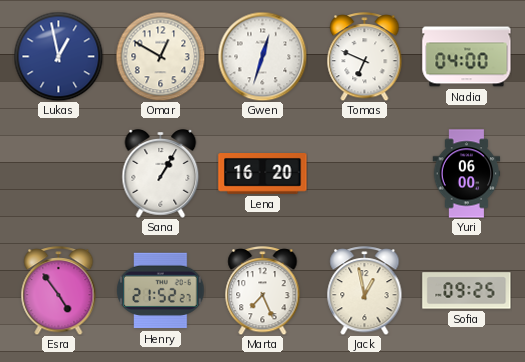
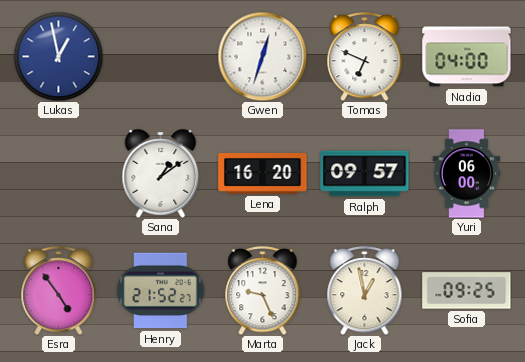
Omar: 12:50 -> none
Sana: 1:05 -> 1:09
Ralph: none -> 09:57
Marta: 7:26 -> 9:26
